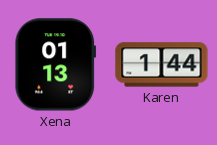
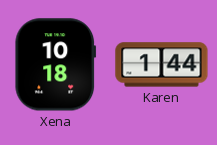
Xena: 01:13 -> 10:18
